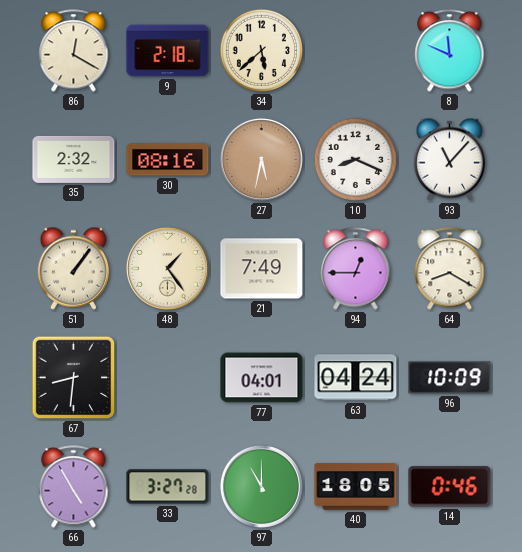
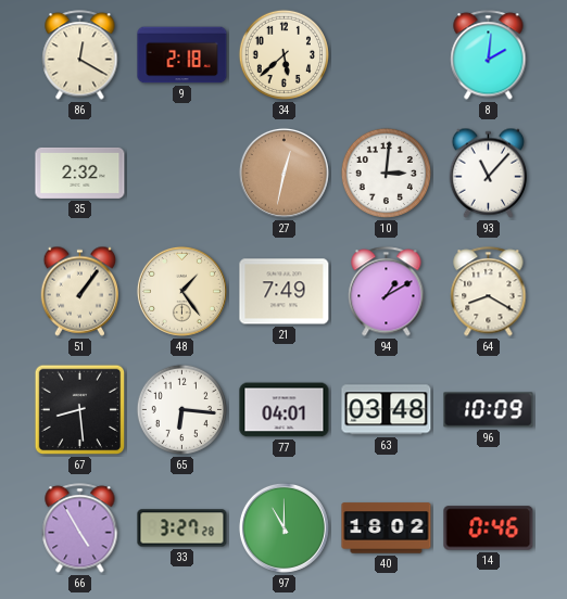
8: 11:49 -> 2:01
30: 08:16 -> none
27: 5:32 -> 12:32
10: 8:19 -> 3:01
94: 12:45 -> 1:10
67: 8:31 -> 8:29
65: none -> 6:16
63: 04:24 -> 03:48
40: 18:05 -> 18:02
